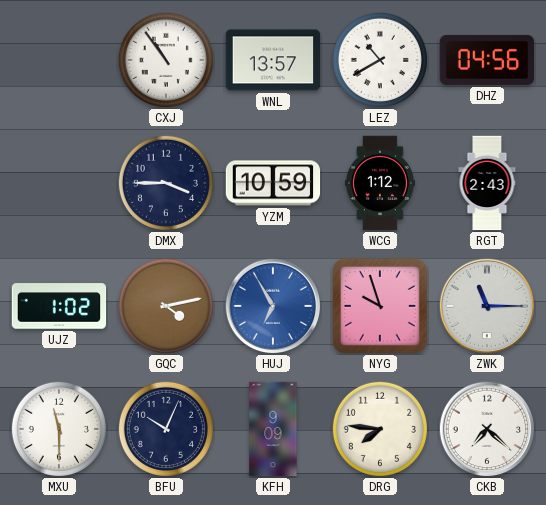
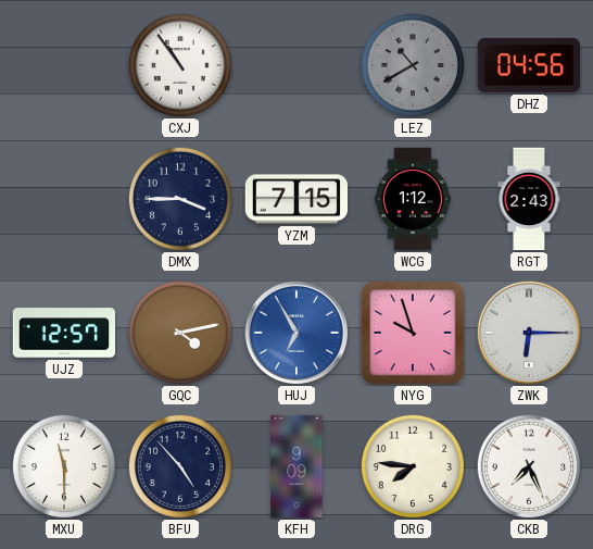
WNL: 13:57 -> none
LEZ dial: white -> grey
YZM: 10:59 -> 7:15
UJZ: 1:02 -> 12:57
ZWK: 11:15 -> 6:15
BFU: 10:04 -> 4:53
CKB: 7:22 -> 7:26
